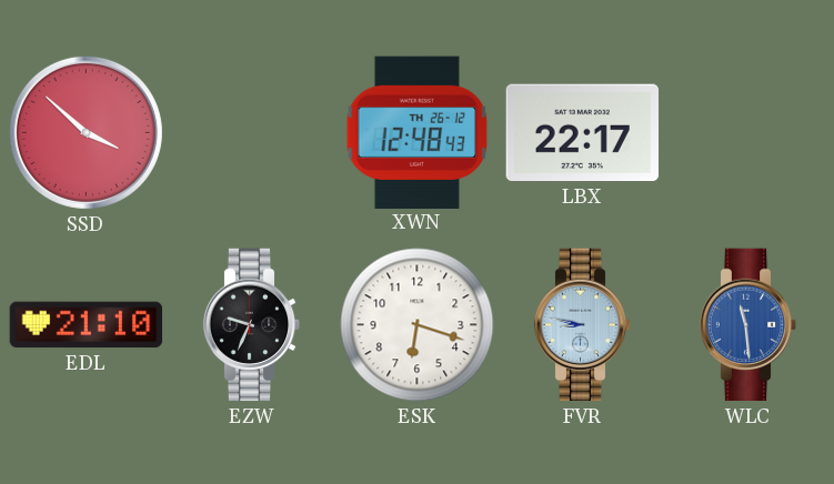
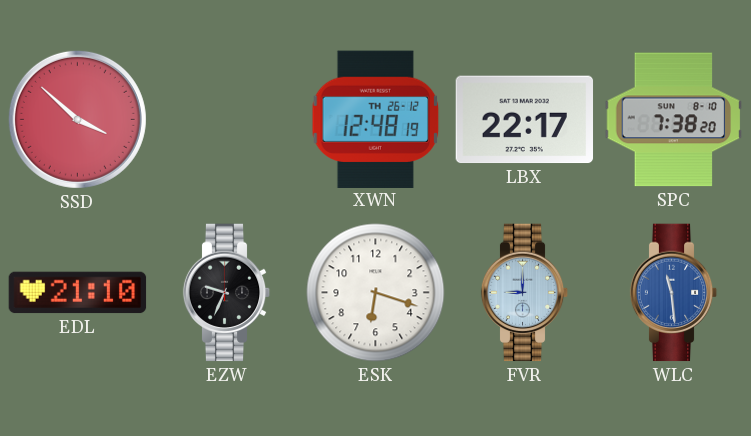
XWN: 12:48:43 -> 12:48:19
SPC: none -> 7:38
FVR: 8:47 -> 9:00
